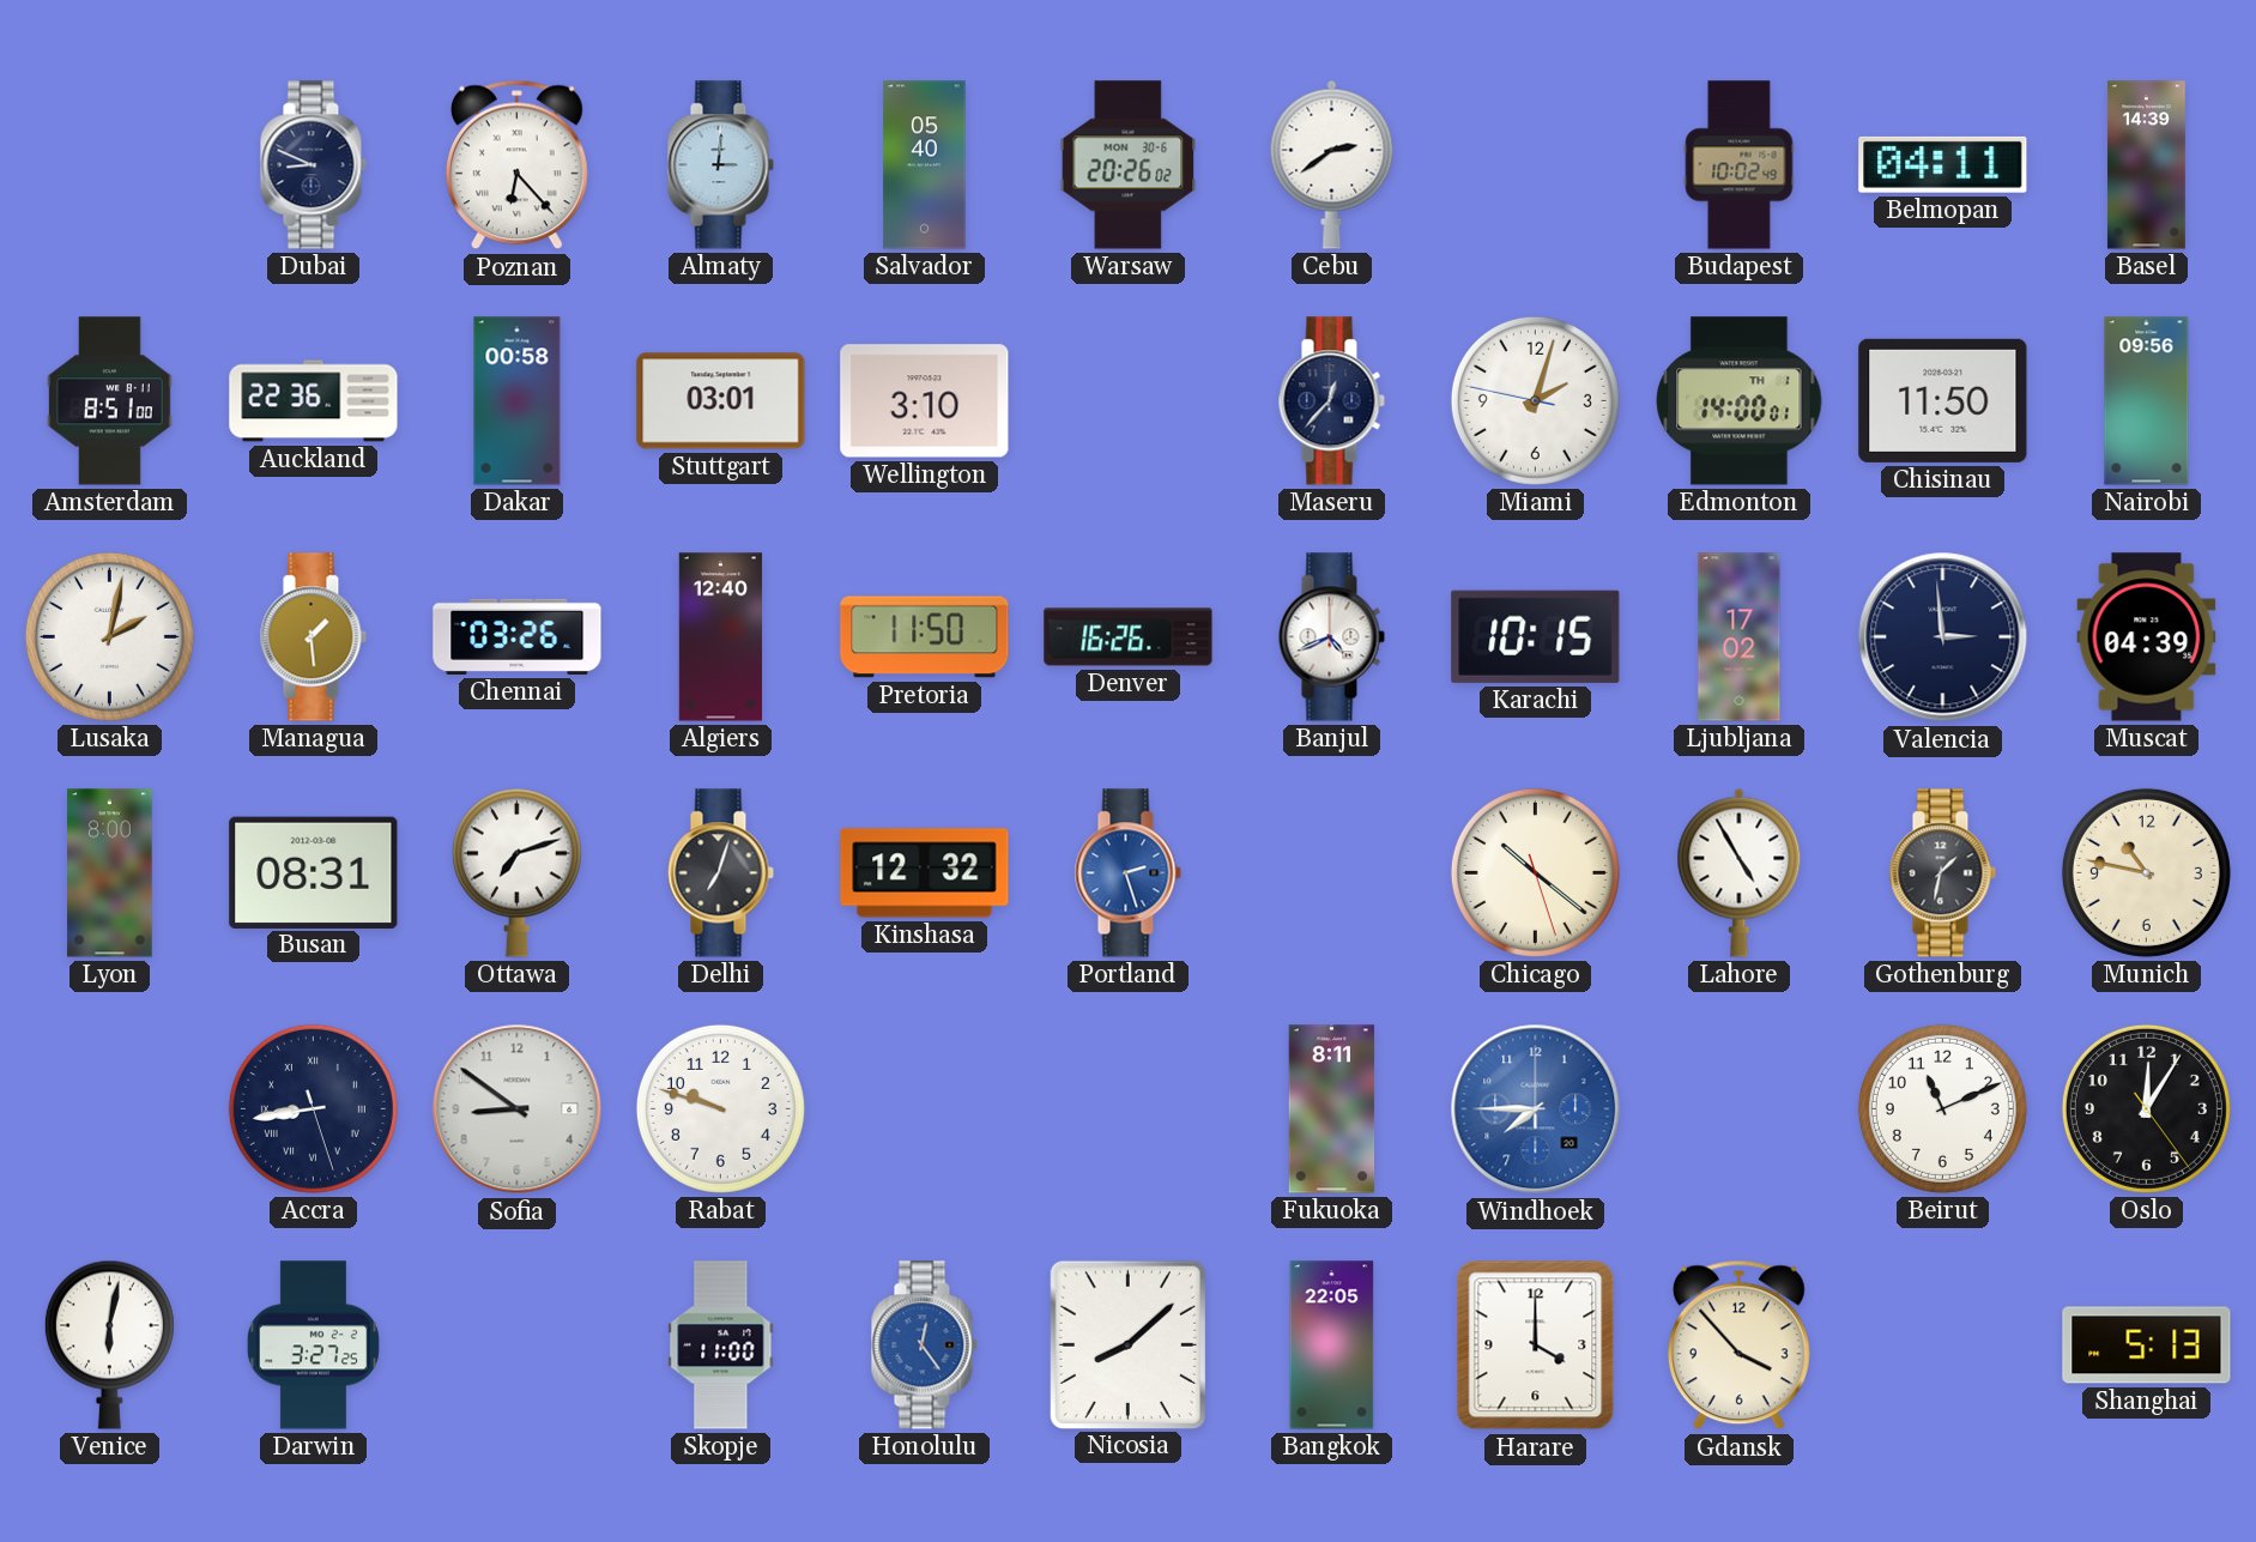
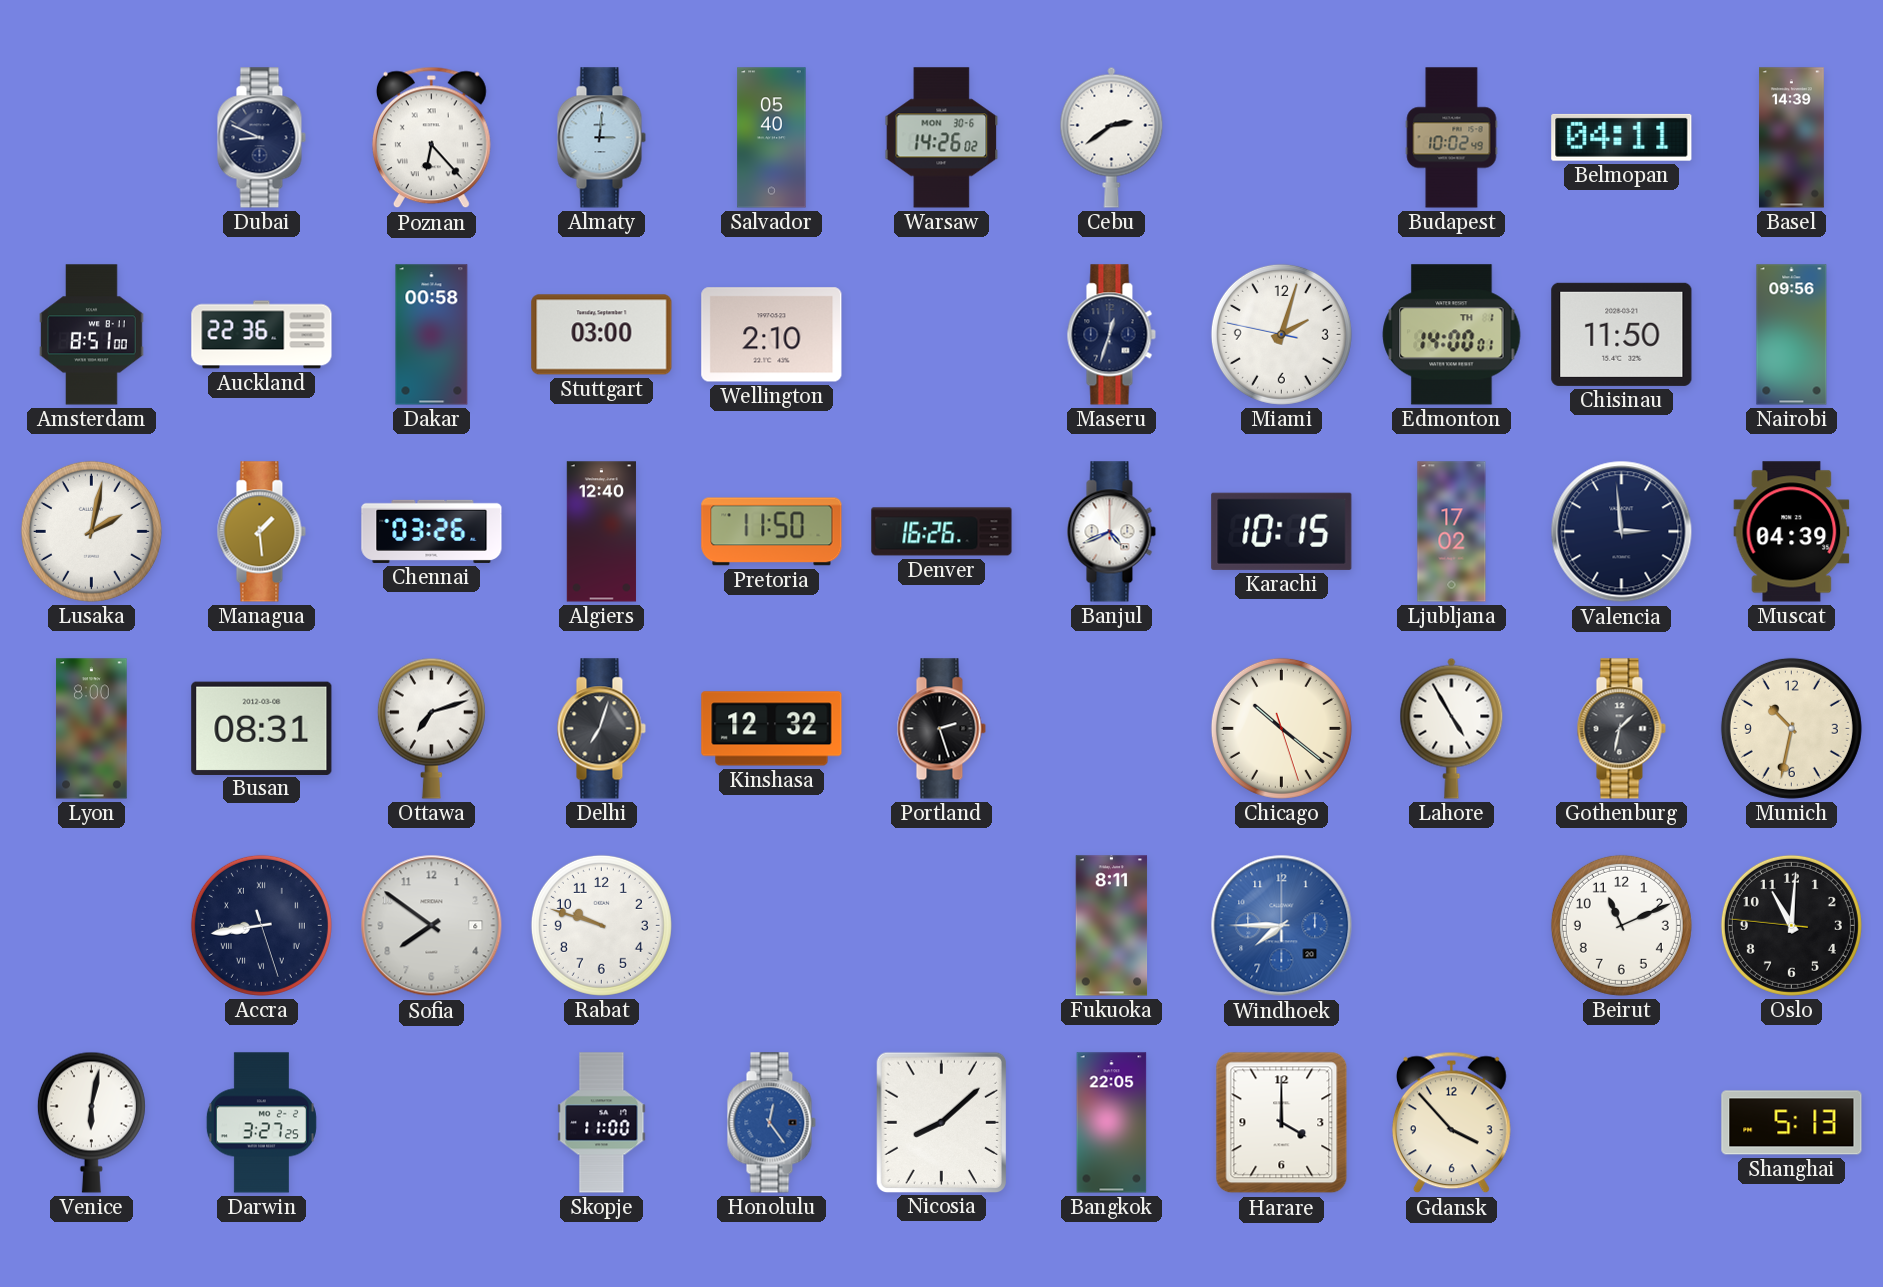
Warsaw: 20:26 -> 14:26
Stuttgart: 03:01 -> 03:00
Wellington: 3:10 -> 2:10
Maseru: 12:37 -> 12:33
Portland dial: blue -> black
Munich: 10:47 -> 10:32
Sofia: 8:51 -> 7:51
Oslo: 12:05 -> 11:00
